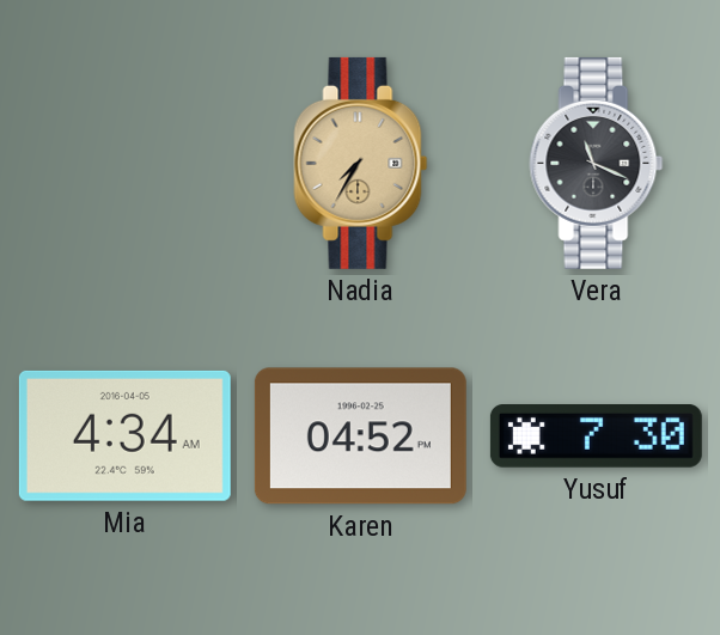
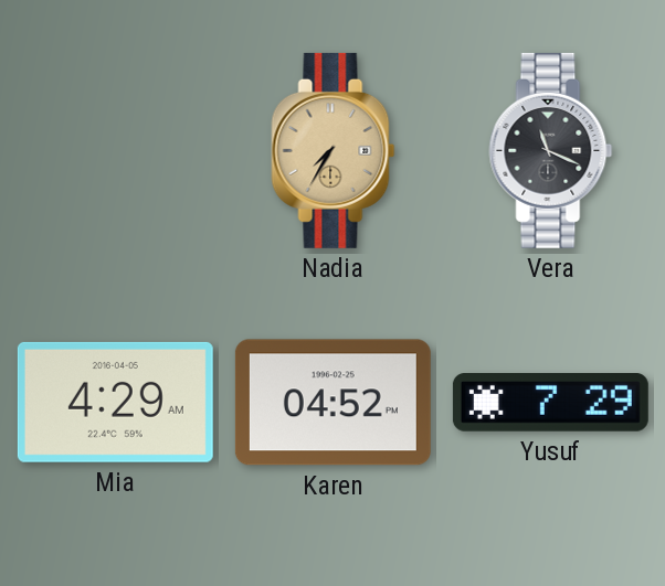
Mia: 4:34 -> 4:29
Yusuf: 7:30 -> 7:29
